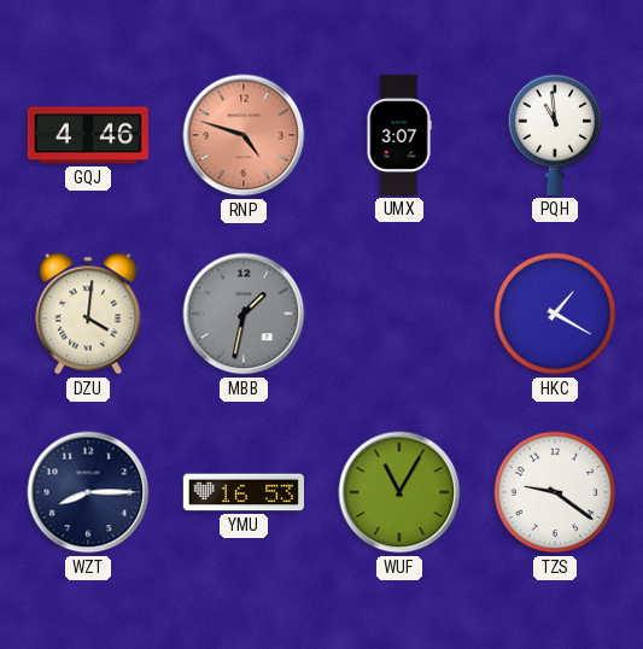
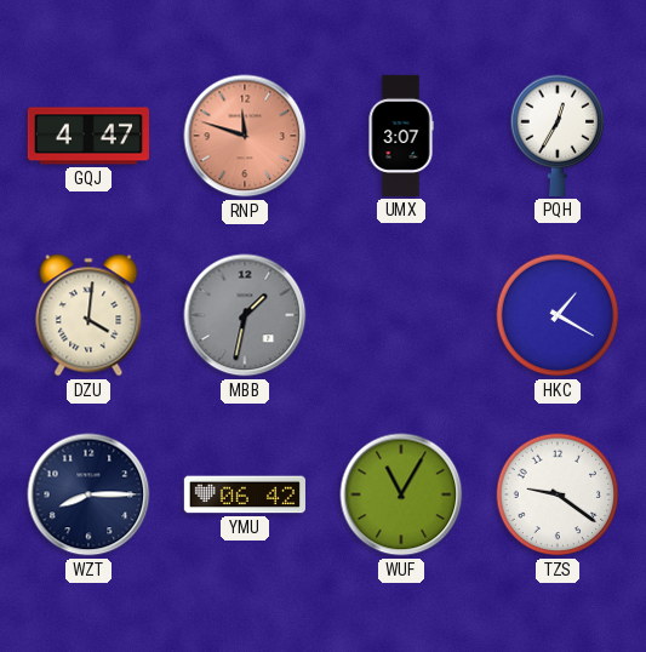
GQJ: 4:46 -> 4:47
RNP: 4:48 -> 11:48
PQH: 10:59 -> 12:35
YMU: 16:53 -> 06:42
